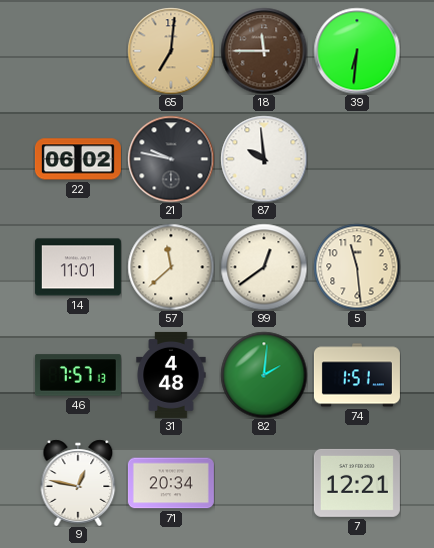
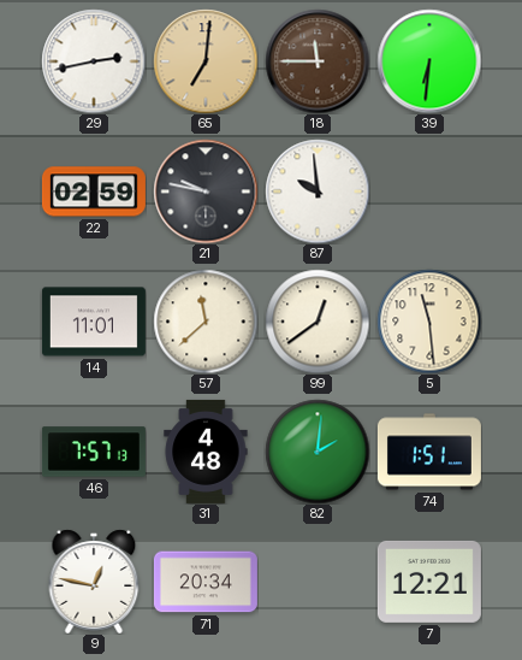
29: none -> 2:43
22: 06:02 -> 02:59
